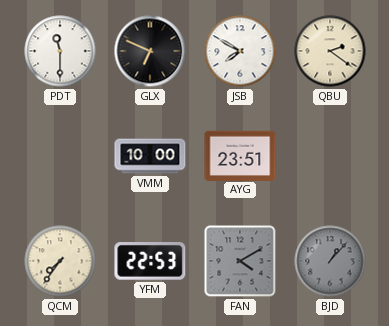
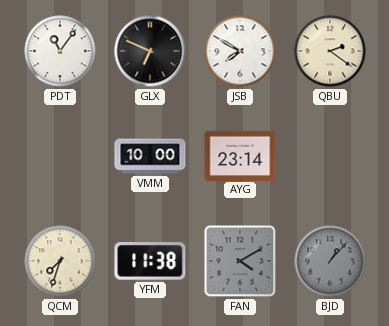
PDT: 11:30 -> 11:06
AYG: 23:51 -> 23:14
QCM: 7:36 -> 7:33
YFM: 22:53 -> 11:38
